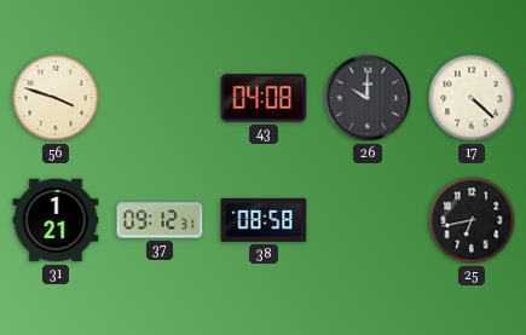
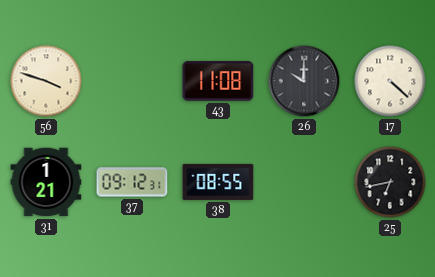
43: 04:08 -> 11:08
38: 08:58 -> 08:55
